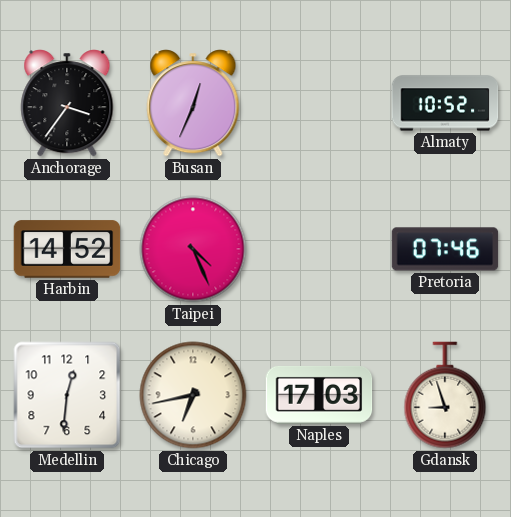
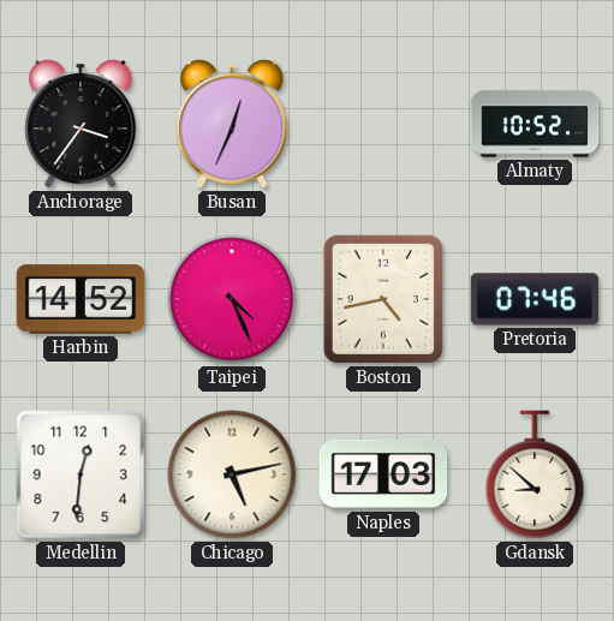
Boston: none -> 4:43
Chicago: 6:43 -> 5:13
Gdansk: 8:57 -> 8:52
